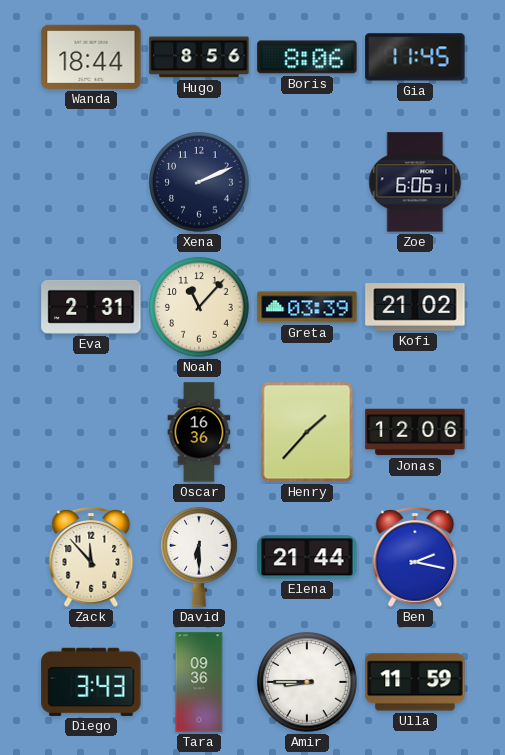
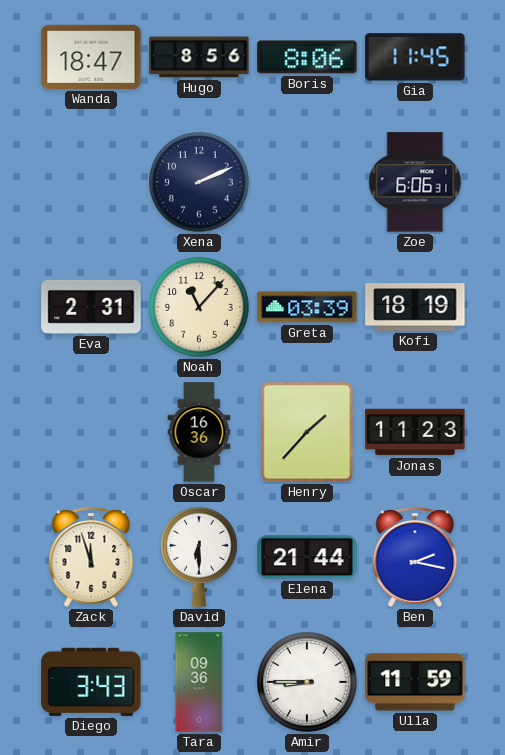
Wanda: 18:44 -> 18:47
Kofi: 21:02 -> 18:19
Jonas: 12:06 -> 11:23
Zack: 11:53 -> 11:57
